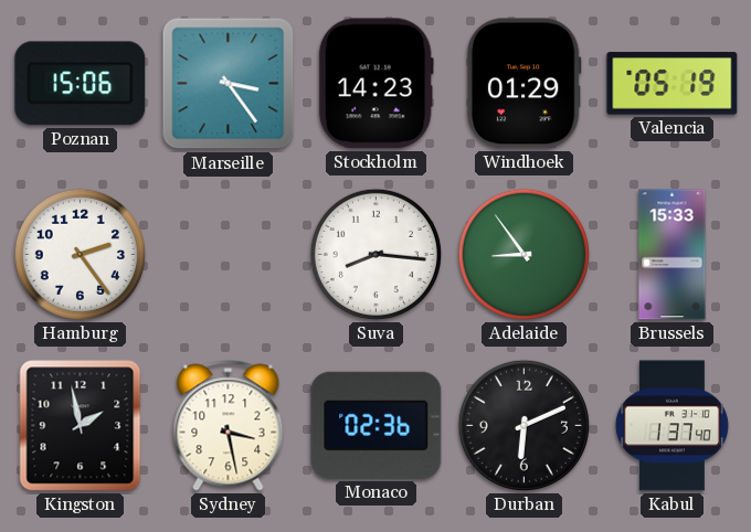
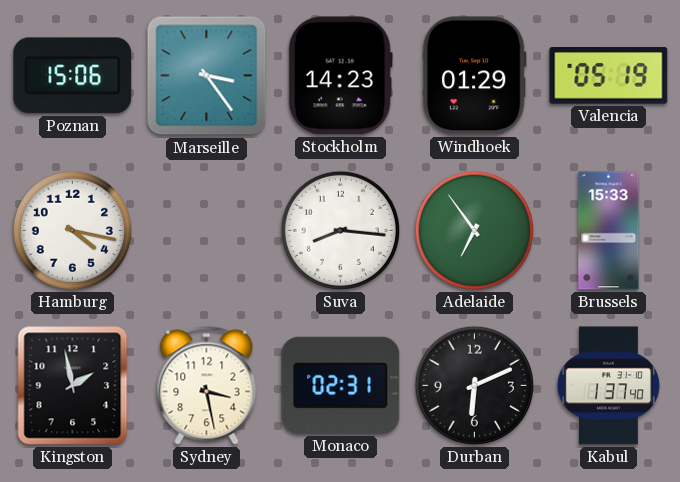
Hamburg: 2:24 -> 4:17
Adelaide: 8:54 -> 6:54
Monaco: 02:36 -> 02:31
